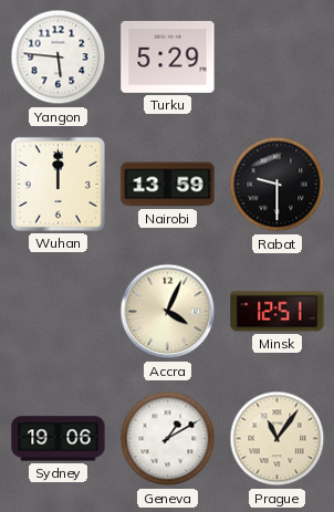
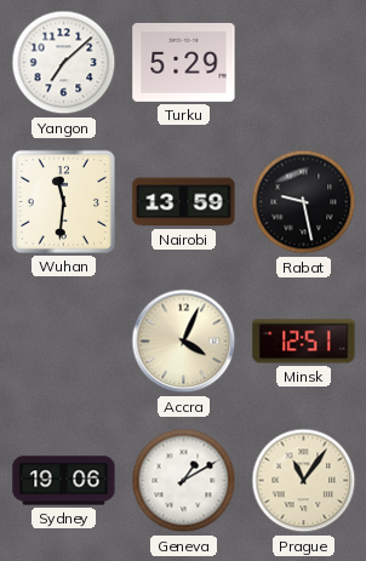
Yangon: 5:46 -> 7:08
Wuhan: 12:00 -> 11:31
Rabat: 9:30 -> 9:28
